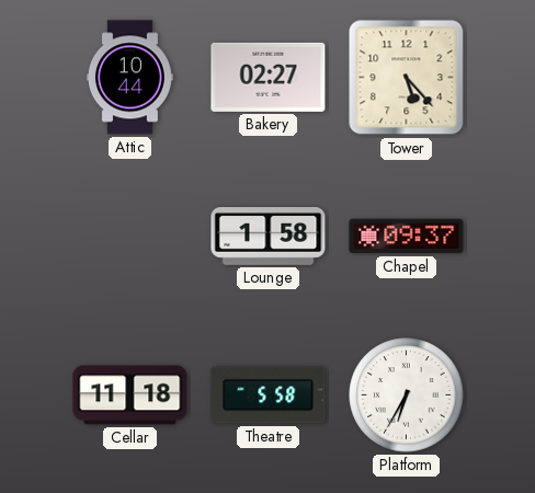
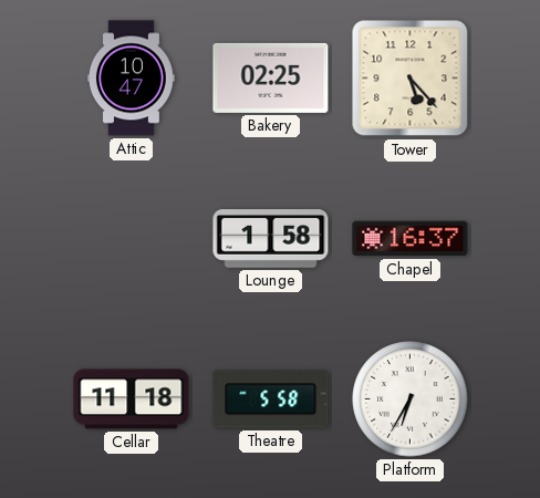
Attic: 10:44 -> 10:47
Bakery: 02:27 -> 02:25
Chapel: 09:37 -> 16:37
